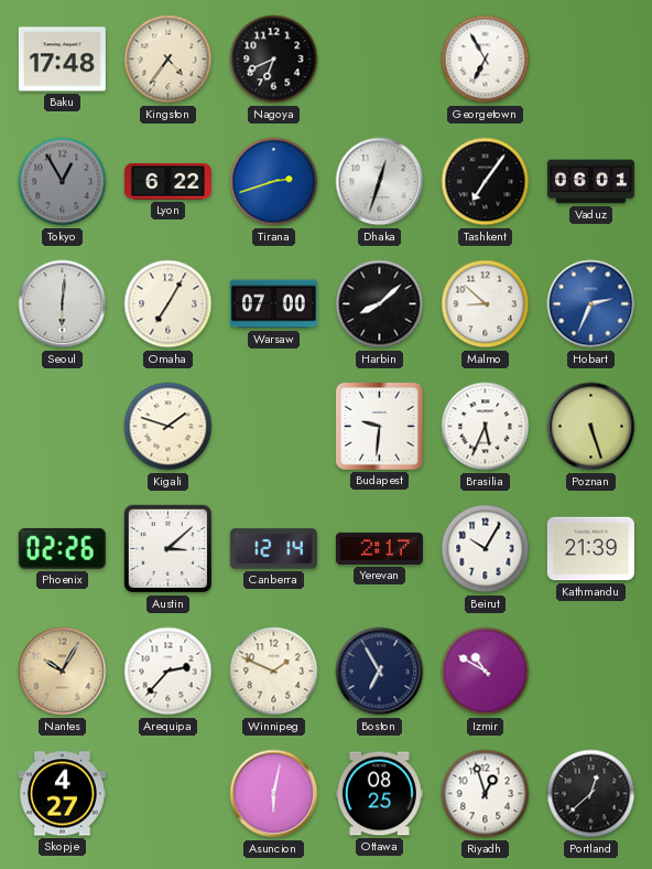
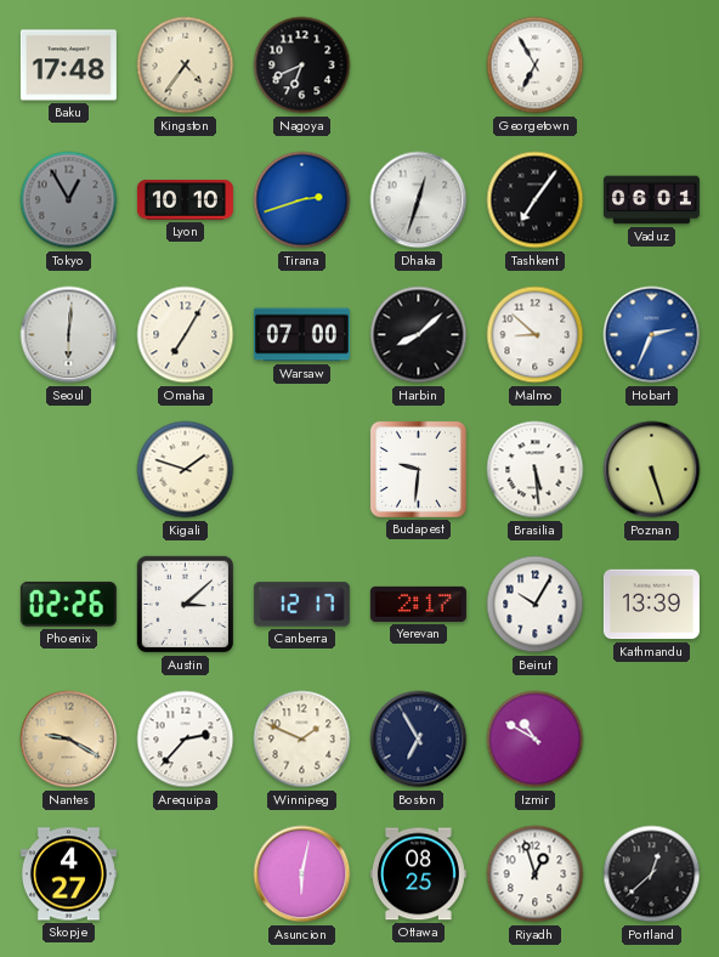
Lyon: 6:22 -> 10:10
Brasilia: 5:34 -> 5:29
Canberra: 12:14 -> 12:17
Kathmandu: 21:39 -> 13:39
Nantes: 10:05 -> 9:20
